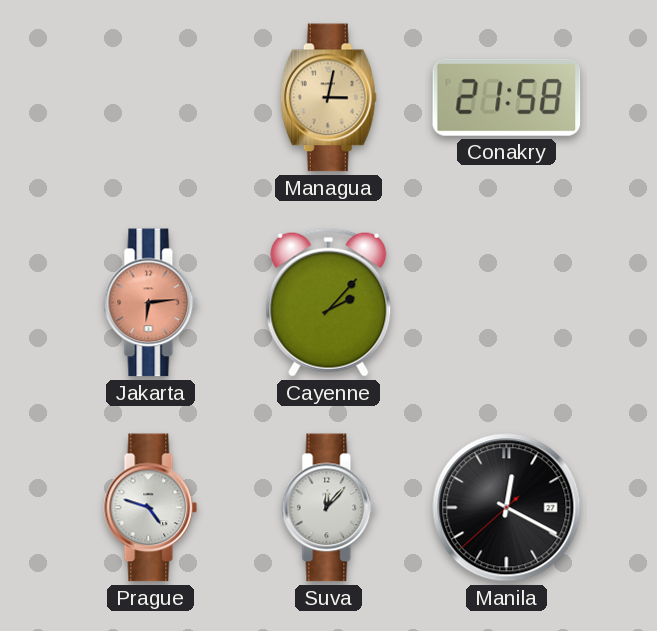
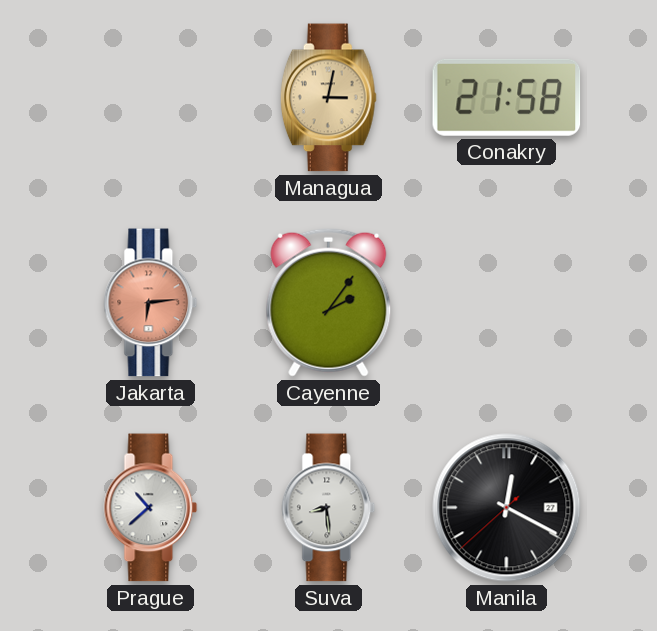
Cayenne: 2:07 -> 2:06
Prague: 4:48 -> 10:38
Suva: 12:07 -> 8:29
